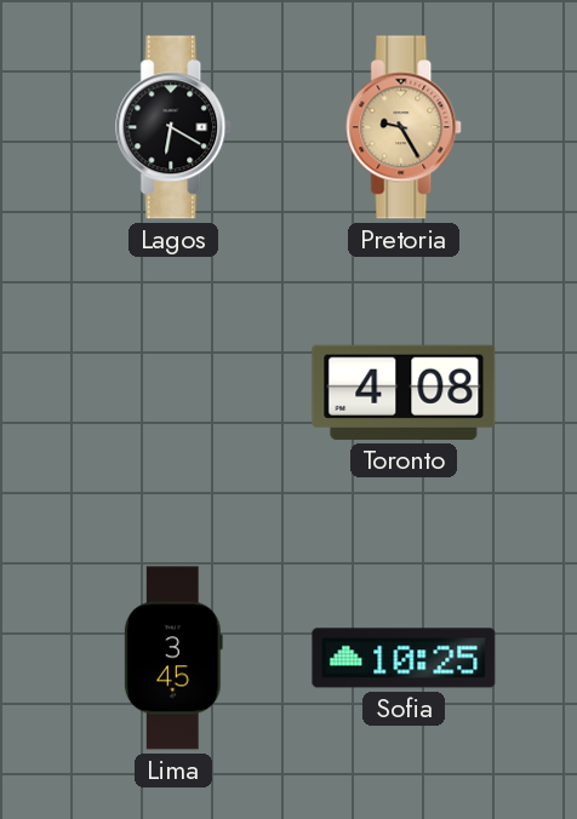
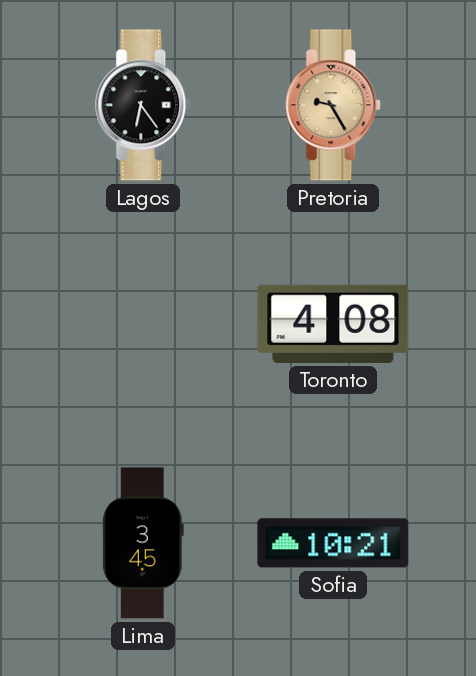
Lagos: 6:20 -> 6:24
Sofia: 10:25 -> 10:21
